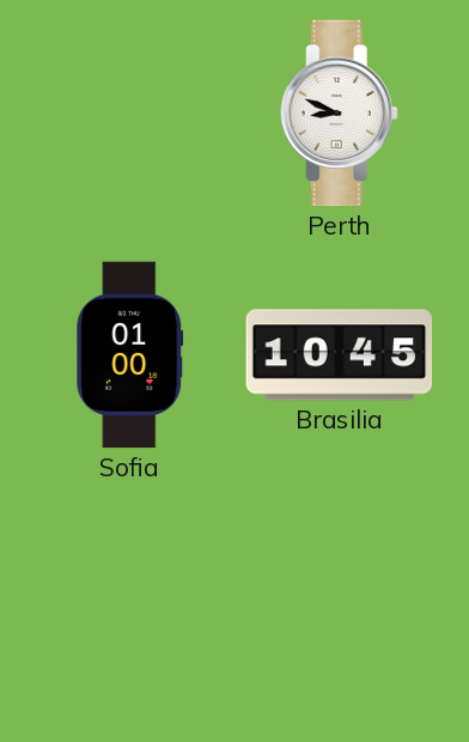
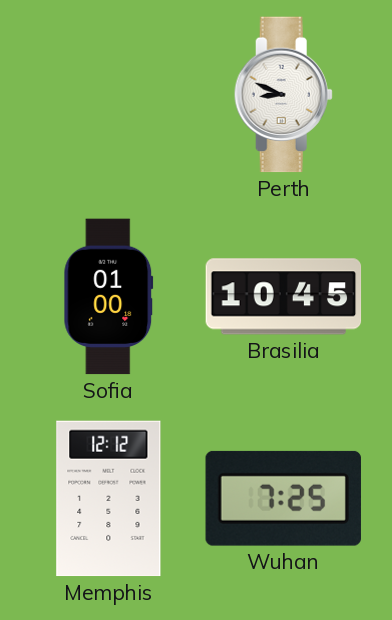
Memphis: none -> 12:12
Wuhan: none -> 7:25
